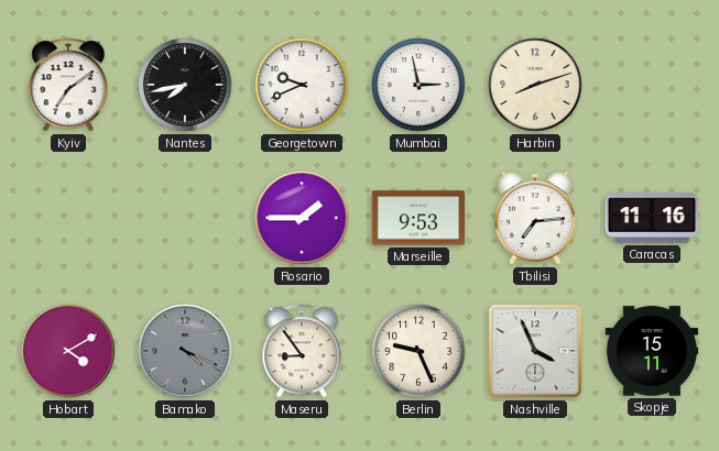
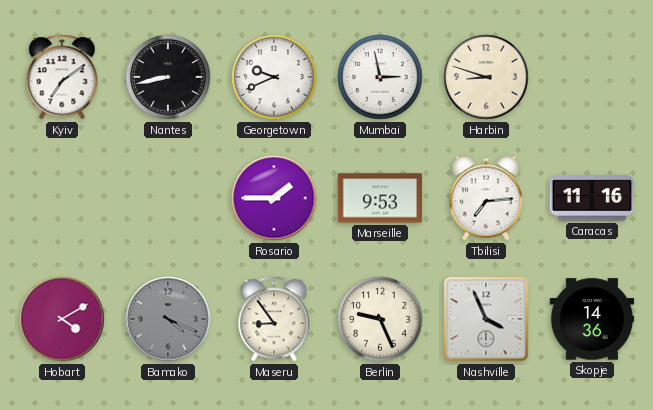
Nantes: 7:43 -> 8:43
Harbin: 8:12 -> 8:48
Skopje: 15:11 -> 14:36
